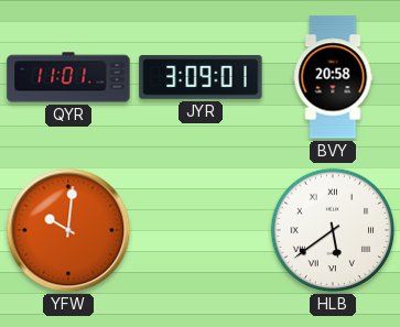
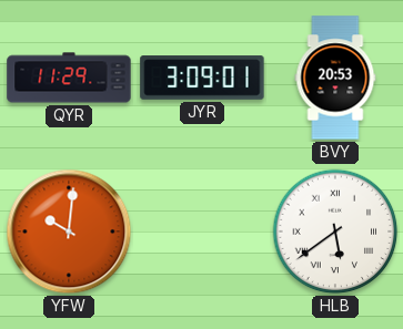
QYR: 11:01 -> 11:29
BVY: 20:58 -> 20:53
